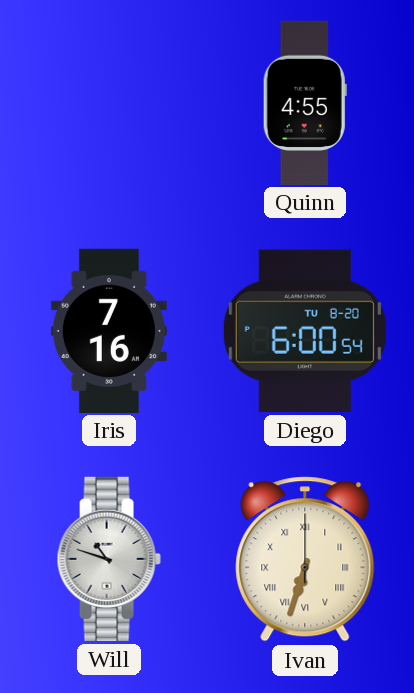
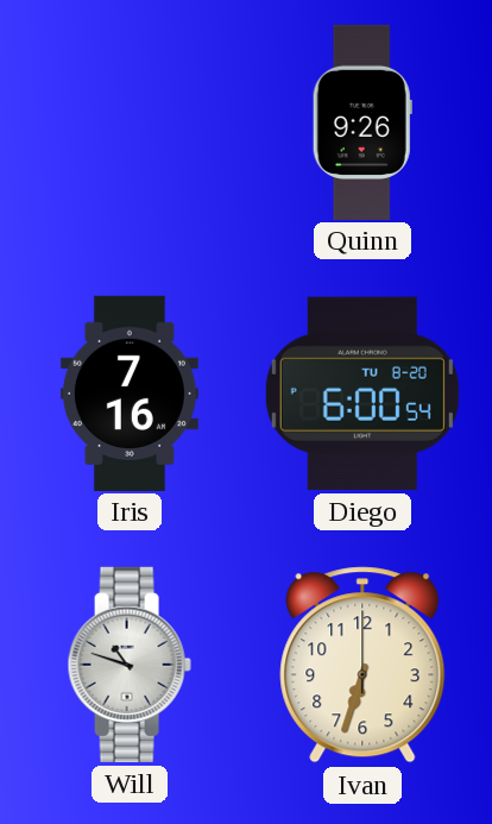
Quinn: 4:55 -> 9:26
Ivan numerals: Roman -> Arabic
